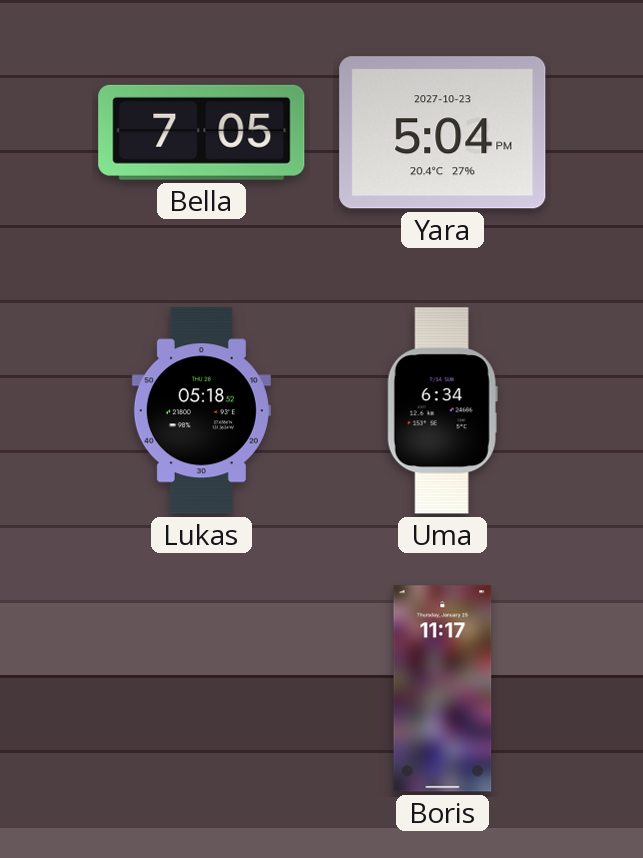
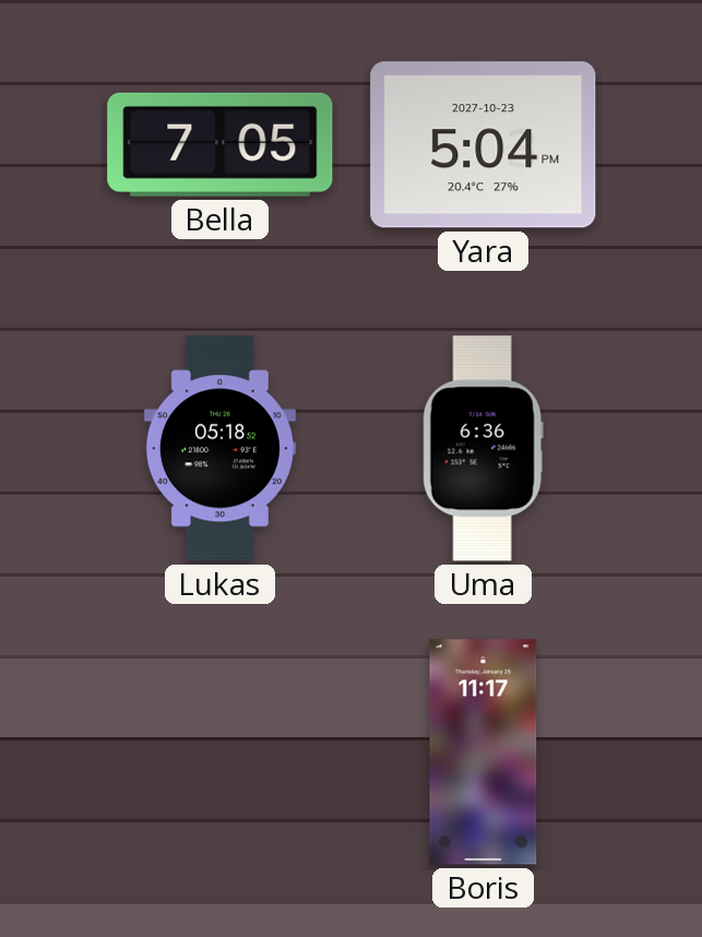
Uma: 6:34 -> 6:36
